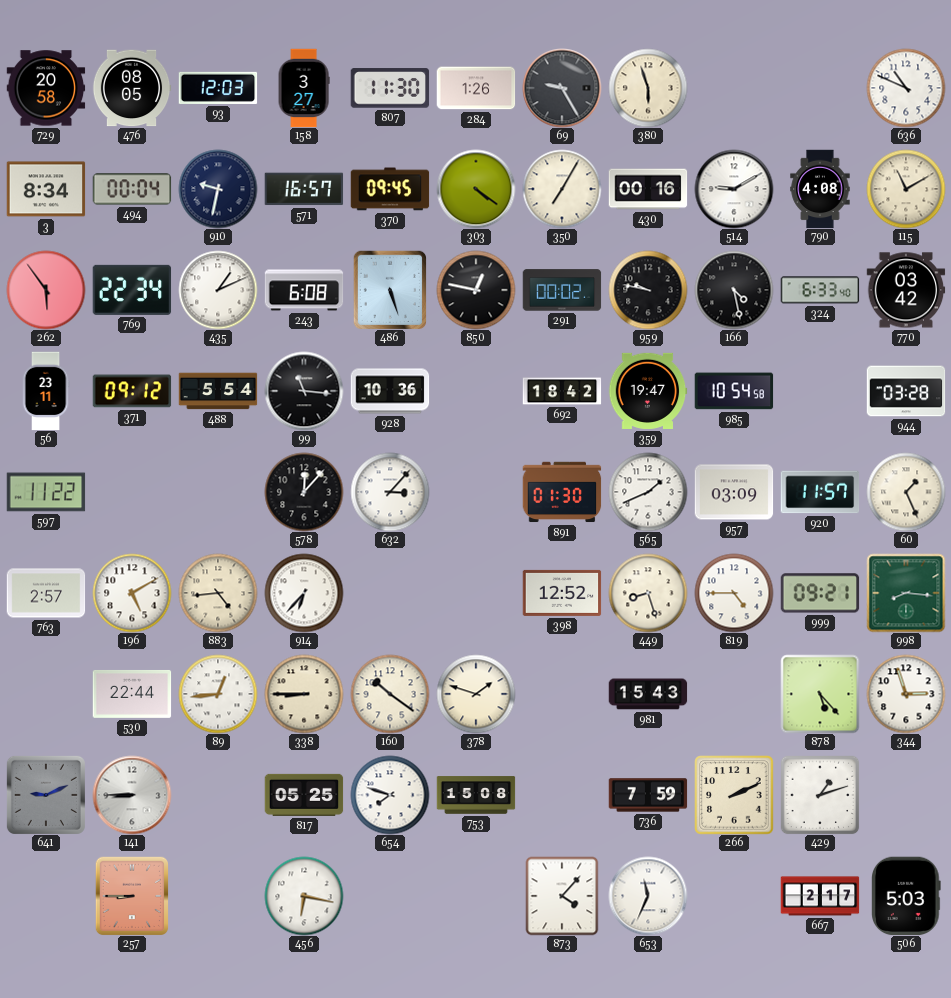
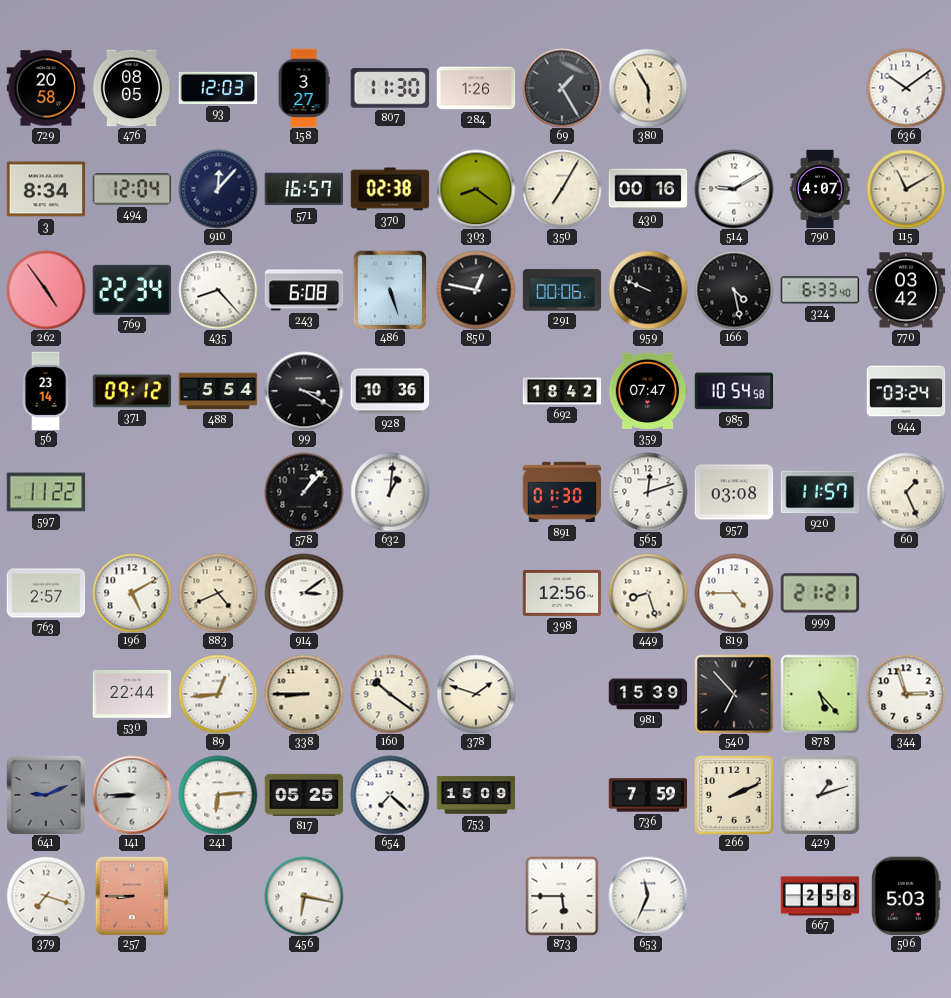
69: 9:25 -> 1:25
380: 5:57 -> 5:55
636: 10:49 -> 10:09
494: 00:04 -> 12:04
910: 9:32 -> 12:07
370: 09:45 -> 02:38
303: 4:21 -> 8:21
790: 4:08 -> 4:07
262: 5:54 -> 4:54
435: 1:11 -> 8:23
291: 00:02 -> 00:06
959: 9:47 -> 9:49
56: 23:11 -> 23:14
99: 11:16 -> 3:20
359: 19:47 -> 07:47
944: 03:28 -> 03:24
578: 12:07 -> 1:07
632: 3:07 -> 1:01
565: 1:41 -> 12:12
957: 03:09 -> 03:08
883: 4:44 -> 4:41
914: 6:37 -> 3:09
398: 12:52 -> 12:56
999: 09:21 -> 21:21
998: 8:16 -> none
981: 15:43 -> 15:39
540: none -> 6:53
241: none -> 6:14
654: 7:48 -> 7:22
753: 15:08 -> 15:09
379: none -> 7:18
873: 4:07 -> 5:45
667: 2:17 -> 2:58
